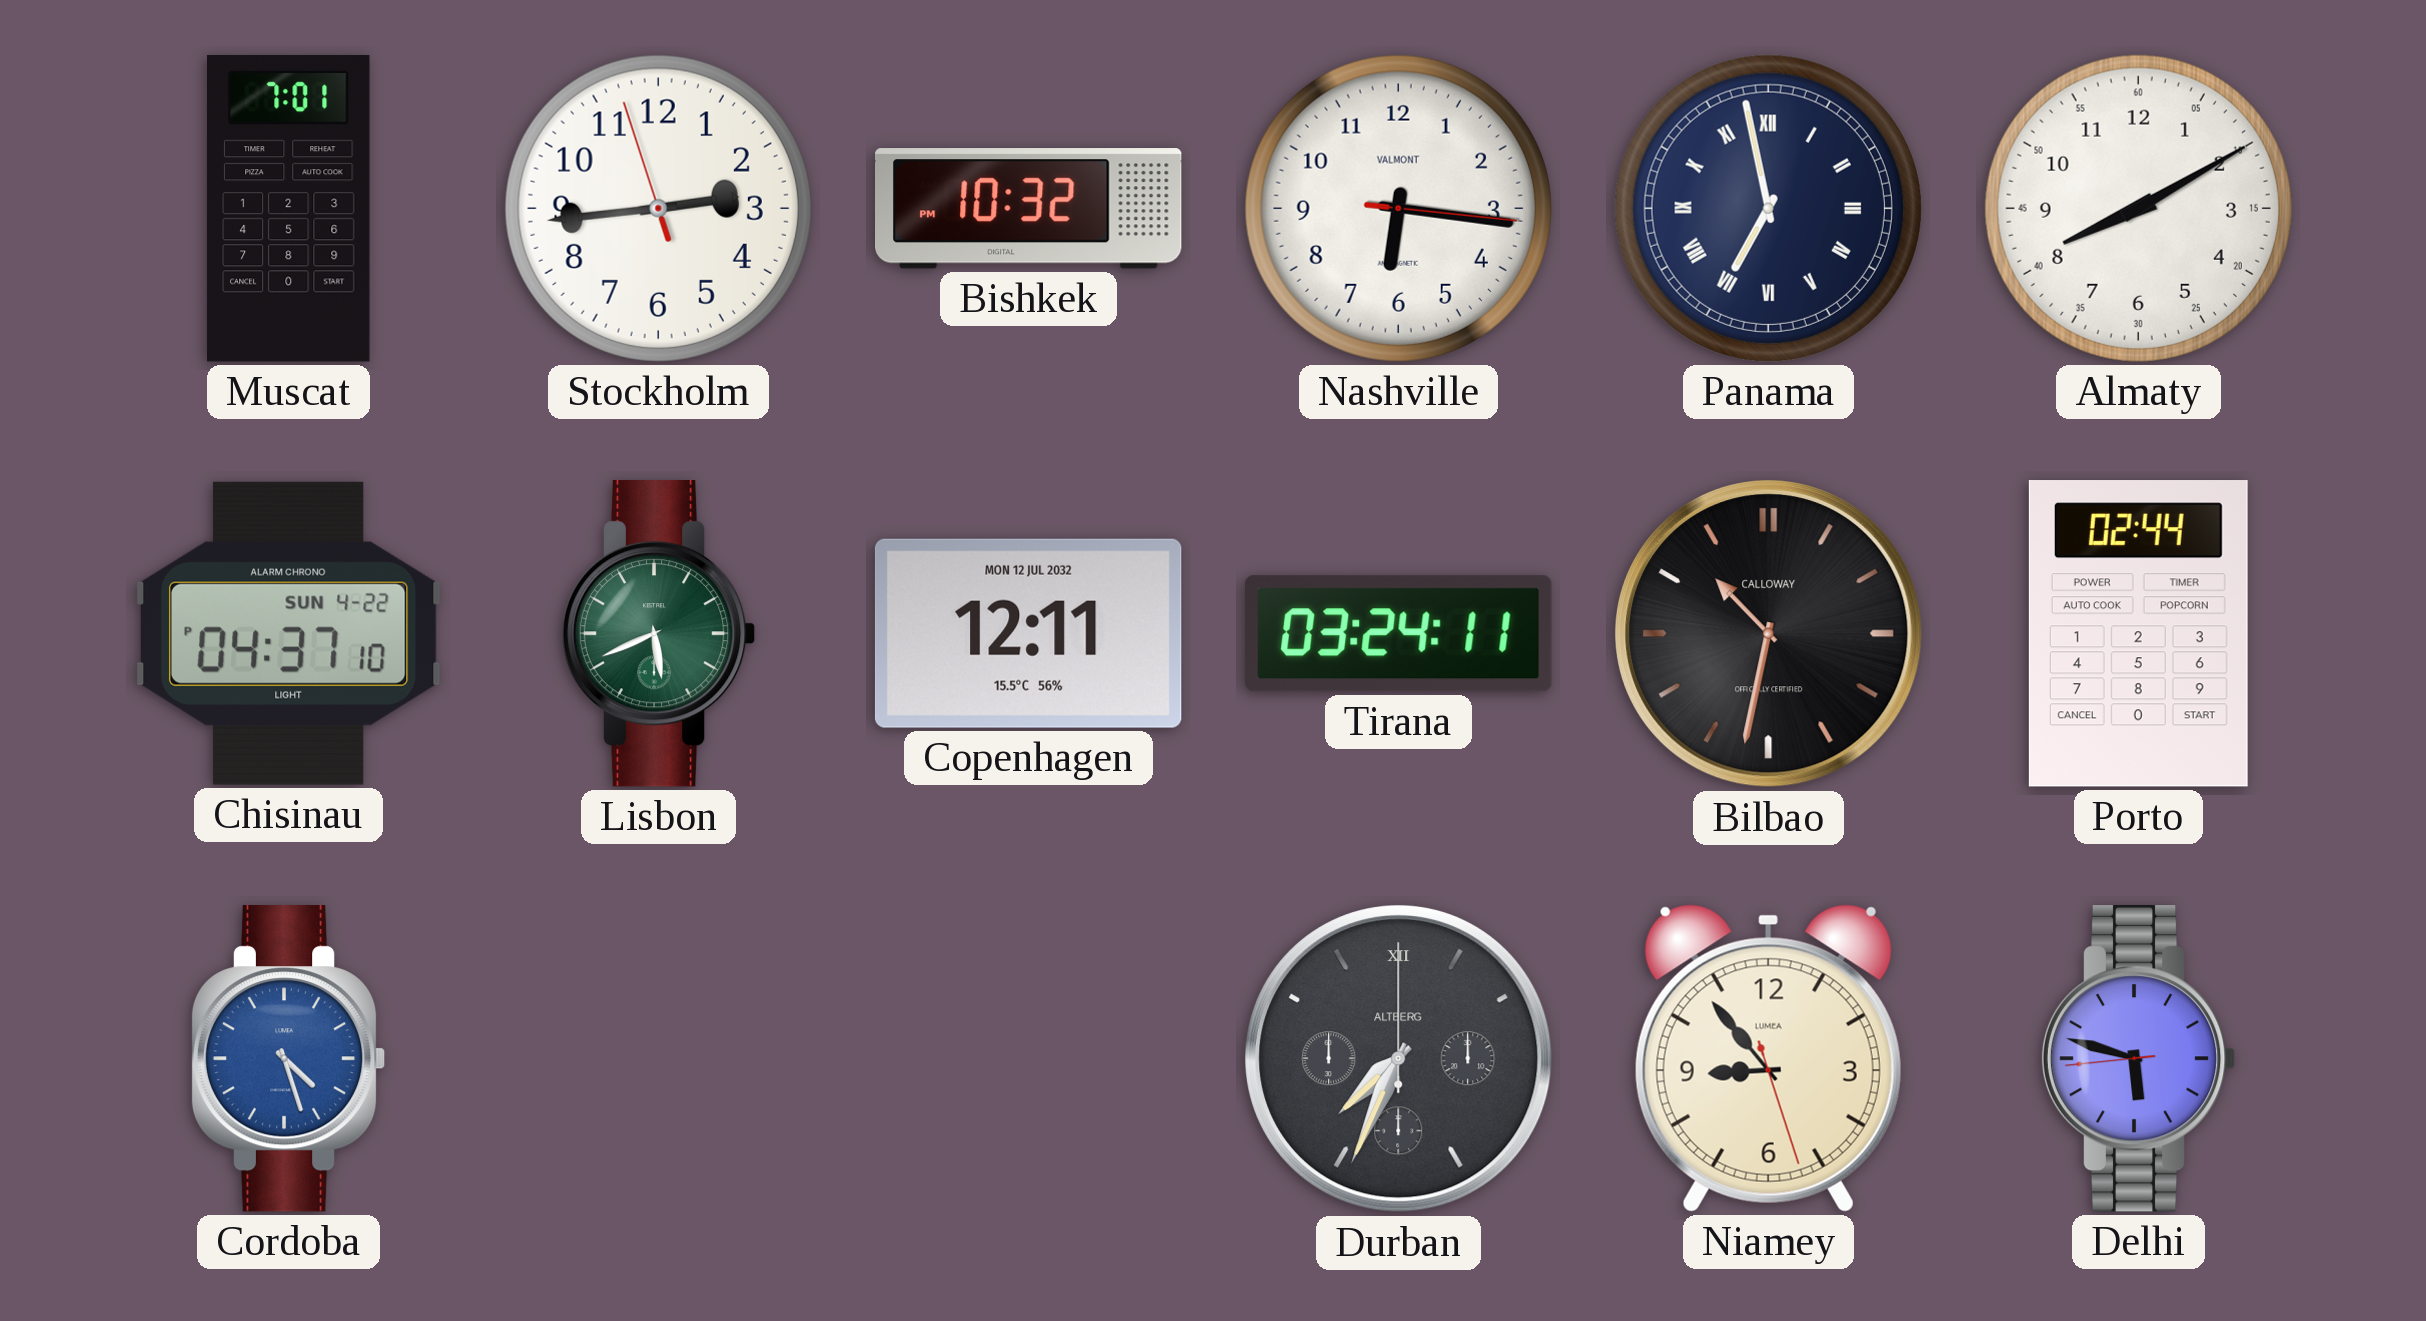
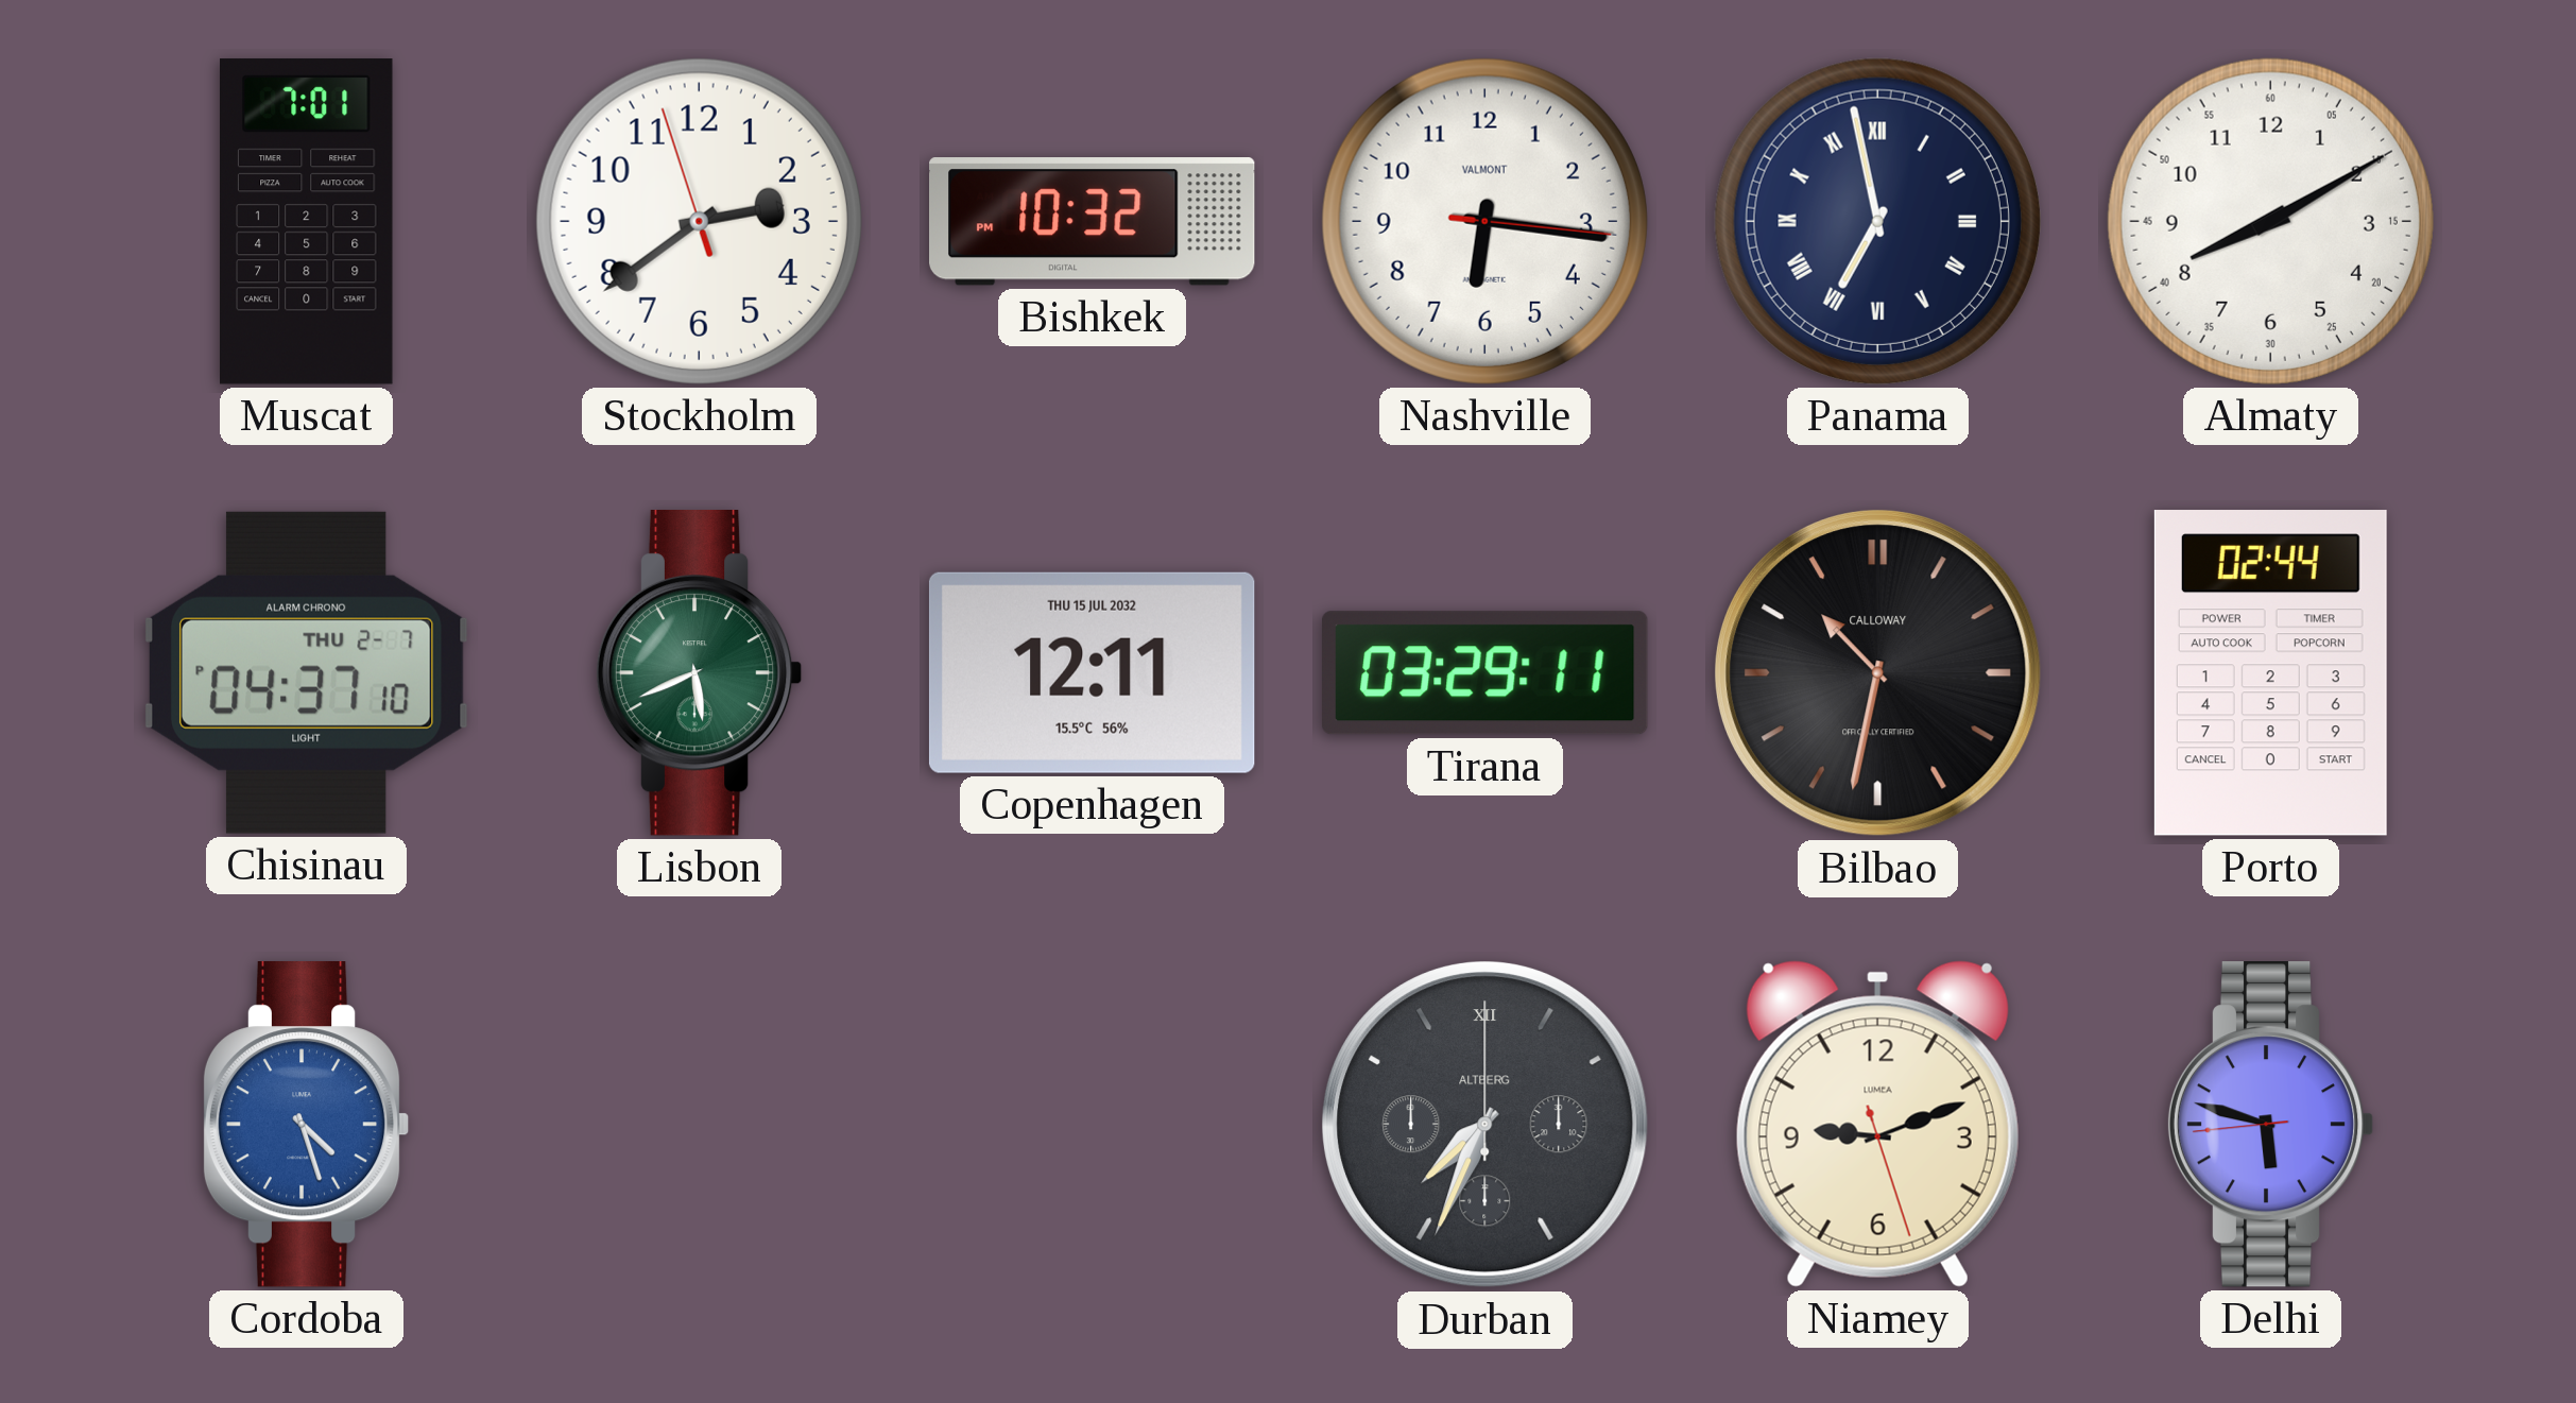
Stockholm: 2:43 -> 2:38
Chisinau date: SUN 4-22 -> THU 2-7
Copenhagen date: MON 12 JUL 2032 -> THU 15 JUL 2032
Tirana: 03:24 -> 03:29
Niamey: 8:53 -> 9:11
